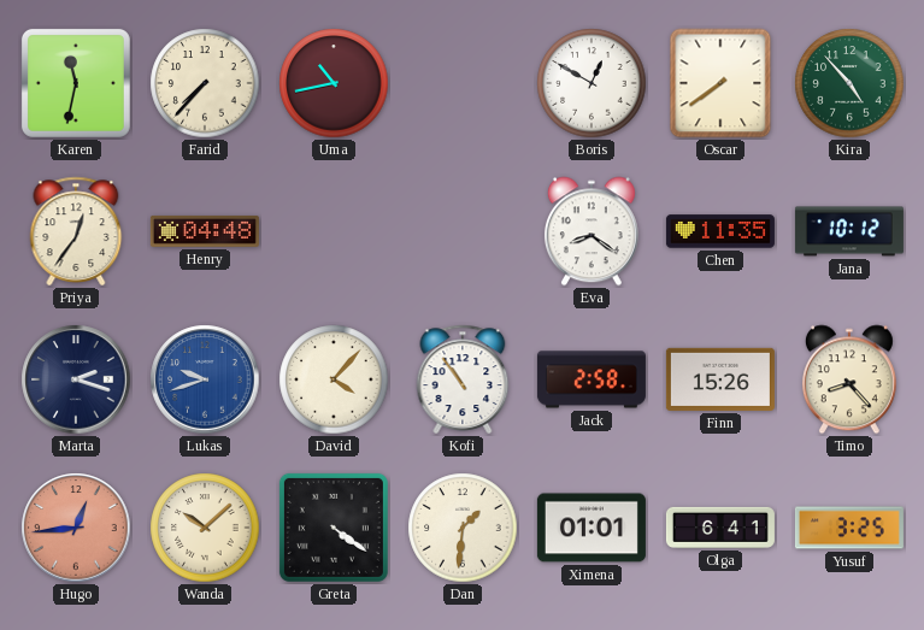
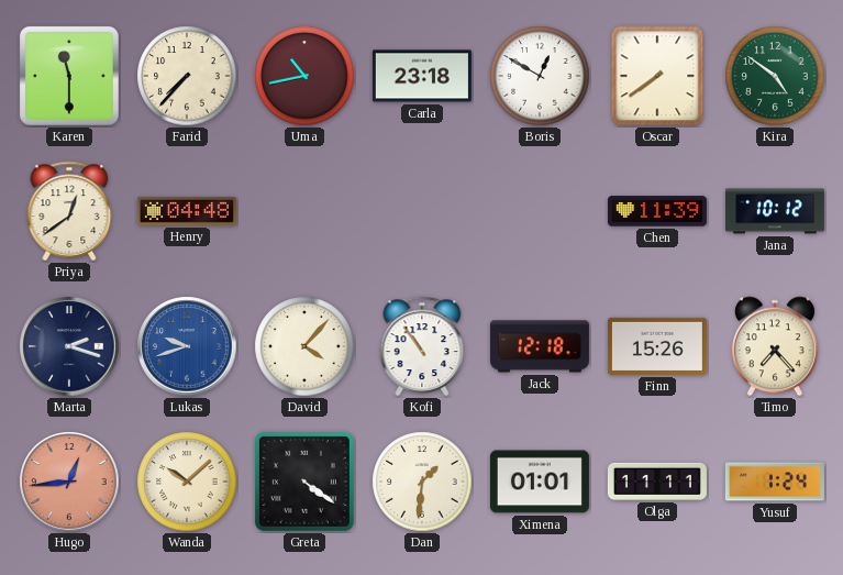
Karen: 11:32 -> 11:30
Carla: none -> 23:18
Kira: 4:53 -> 4:51
Priya: 12:36 -> 12:39
Eva: 8:21 -> none
Chen: 11:35 -> 11:39
Jack: 2:58 -> 12:18
Timo: 8:23 -> 7:23
Olga: 6:41 -> 11:11
Yusuf: 3:25 -> 1:24
